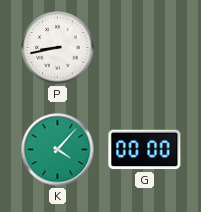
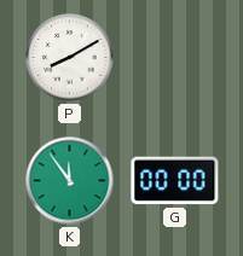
P: 8:43 -> 8:10
K: 4:07 -> 11:54
